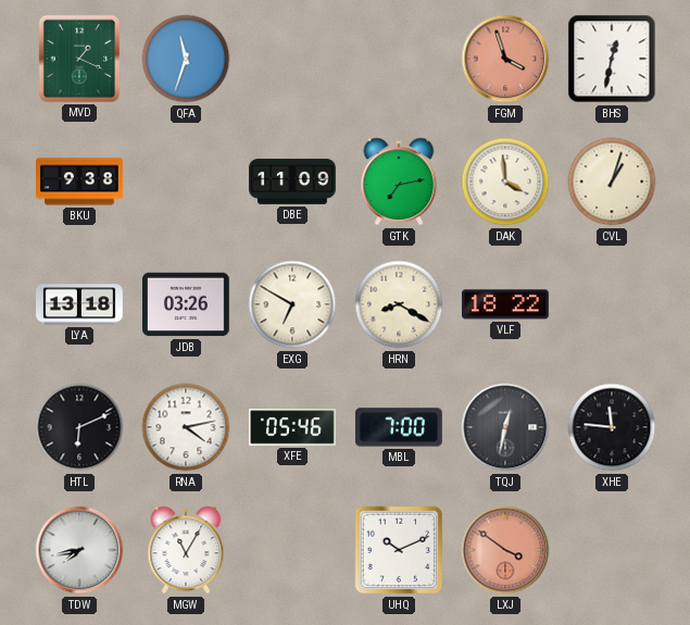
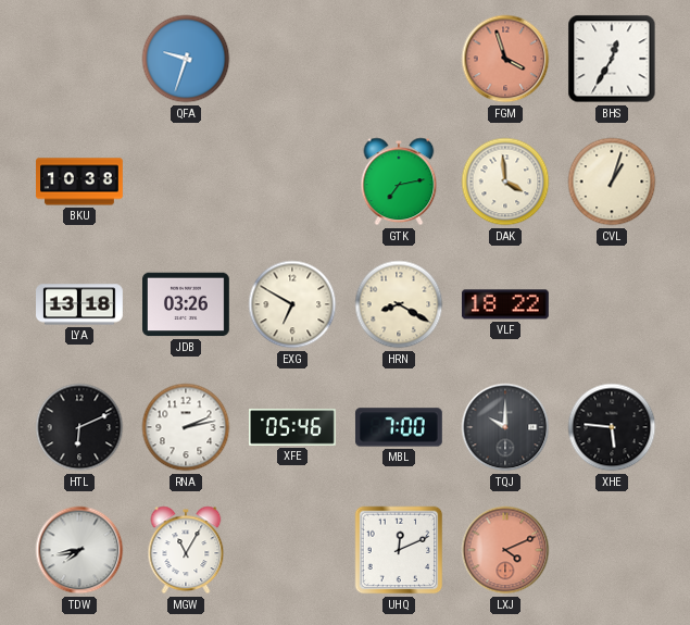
MVD: 1:19 -> none
QFA: 11:33 -> 9:33
BHS: 12:32 -> 12:35
BKU: 9:38 -> 10:38
DBE: 11:09 -> none
RNA: 4:13 -> 2:13
TQJ: 12:32 -> 10:00
XHE: 11:46 -> 5:46
UHQ: 10:11 -> 12:11
LXJ: 3:51 -> 4:11
